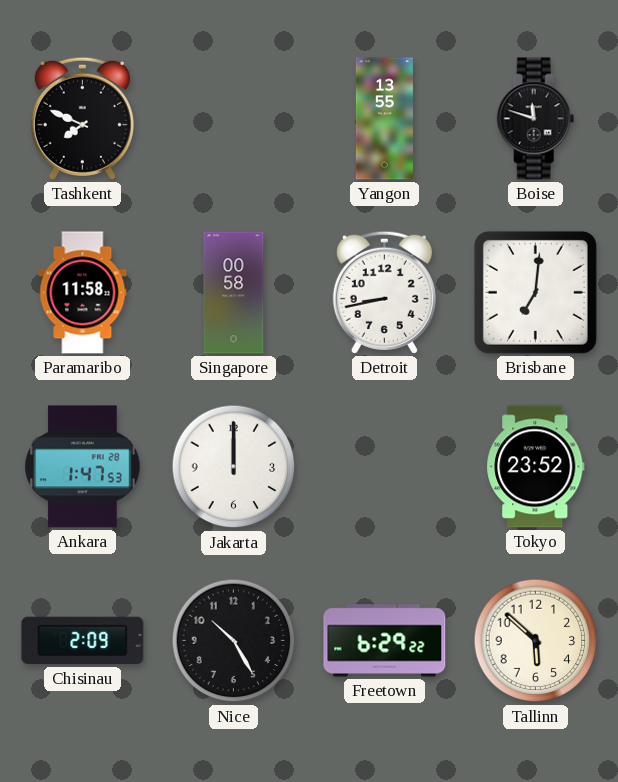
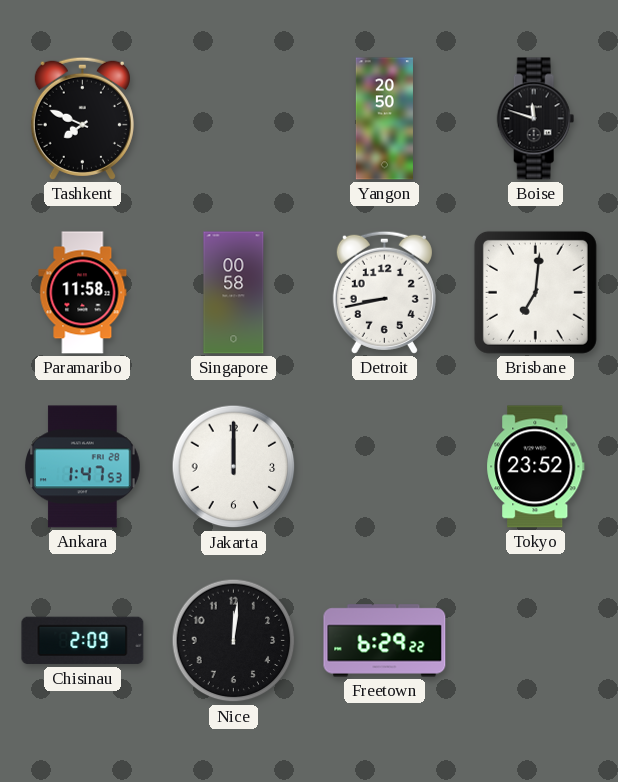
Yangon: 13:55 -> 20:50
Nice: 10:25 -> 12:01
Tallinn: 5:52 -> none
